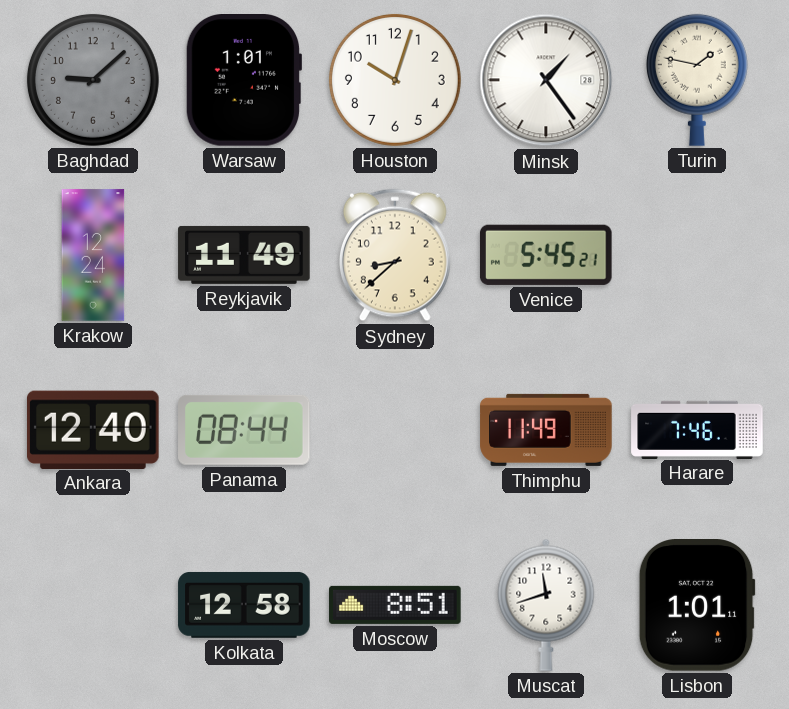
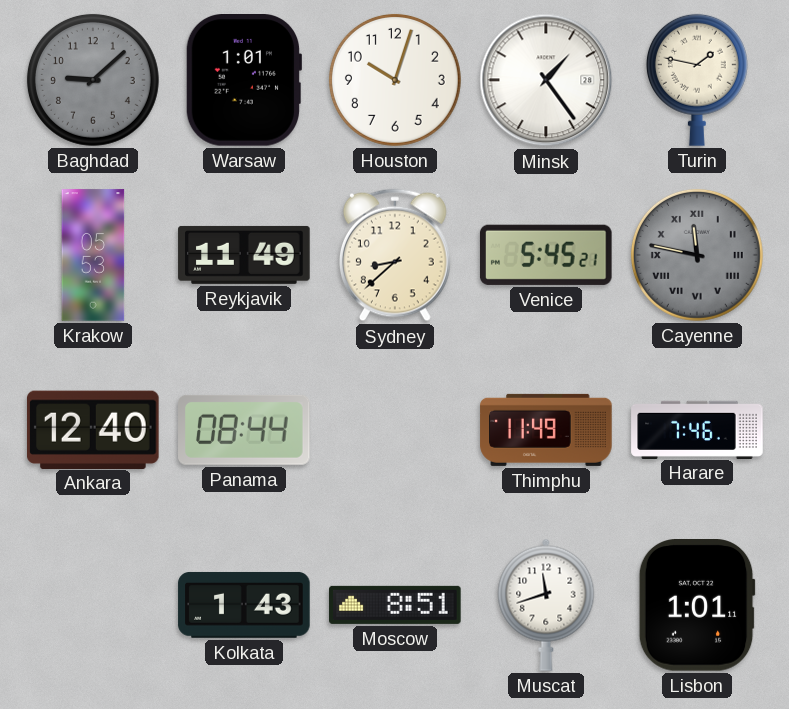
Krakow: 12:24 -> 05:53
Cayenne: none -> 11:47
Kolkata: 12:58 -> 1:43
